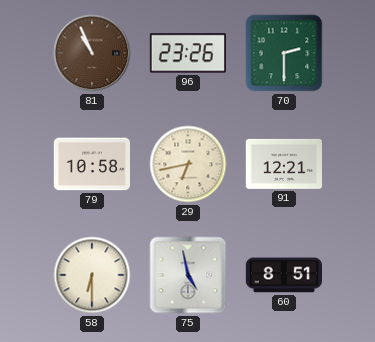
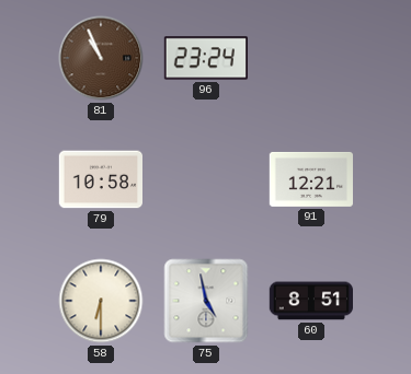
96: 23:26 -> 23:24
70: 2:30 -> none
29: 6:43 -> none
